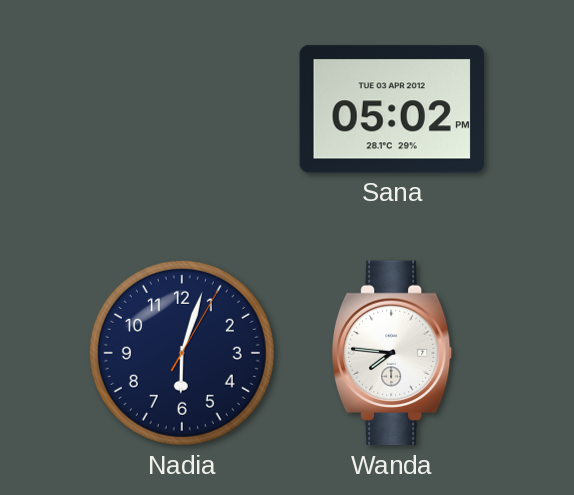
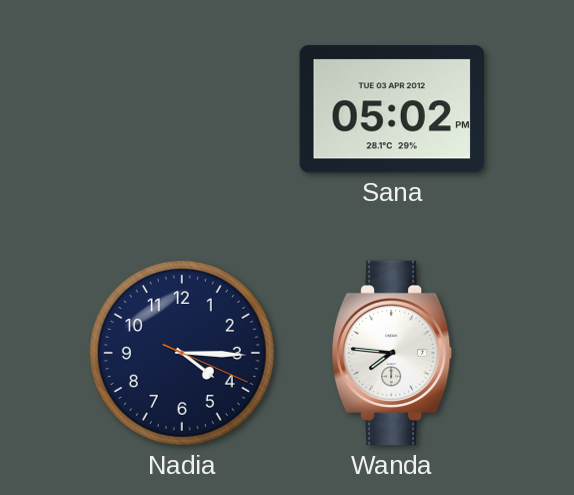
Nadia: 6:03 -> 4:15
